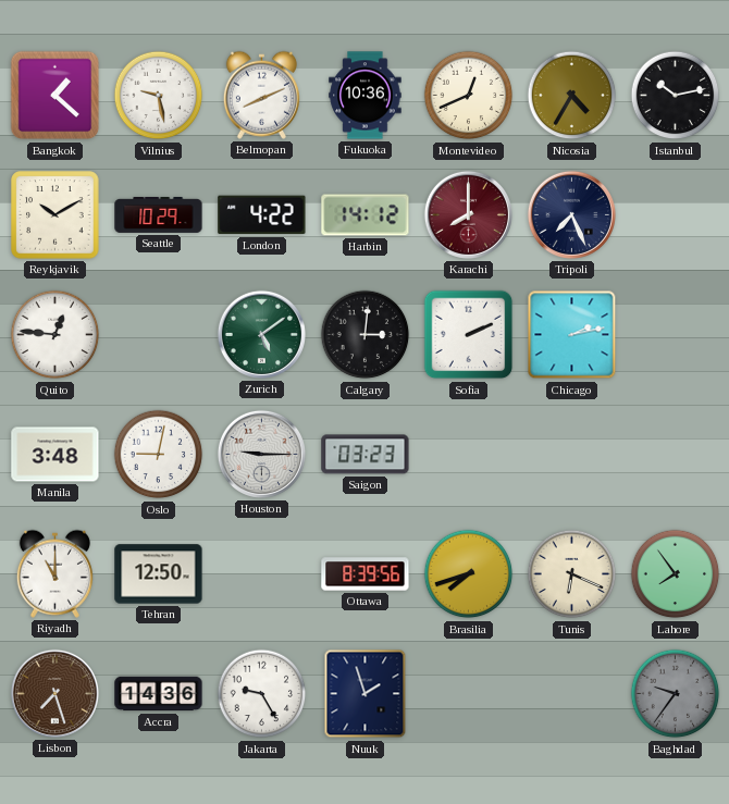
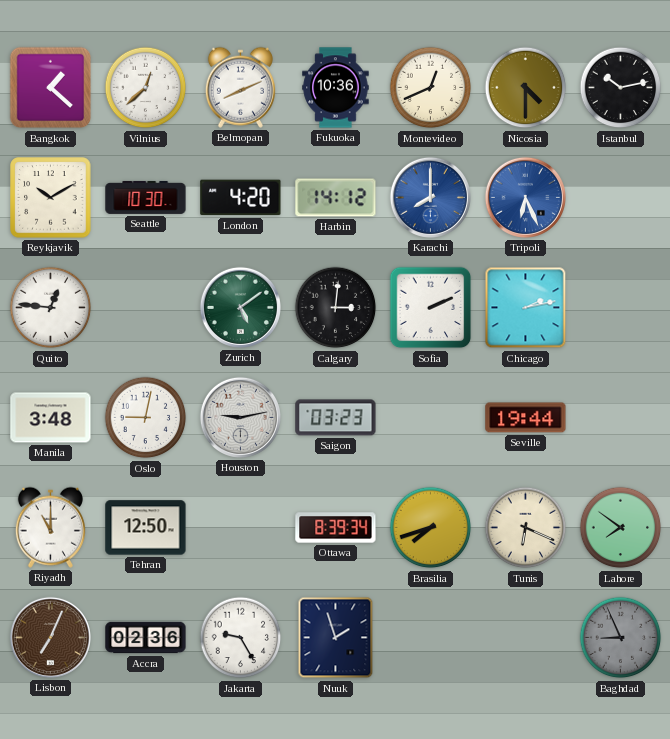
Vilnius: 9:28 -> 12:38
Nicosia: 4:35 -> 4:30
Seattle: 10:29 -> 10:30
London: 4:22 -> 4:20
Karachi dial: burgundy -> blue
Tripoli: 7:26 -> 6:26
Tripoli dial: navy -> blue
Houston: 9:15 -> 9:13
Seville: none -> 19:44
Ottawa: 8:39:56 -> 8:39:34
Lahore: 7:54 -> 7:51
Lisbon: 7:27 -> 7:04
Accra: 14:36 -> 02:36
Baghdad: 9:36 -> 8:56
